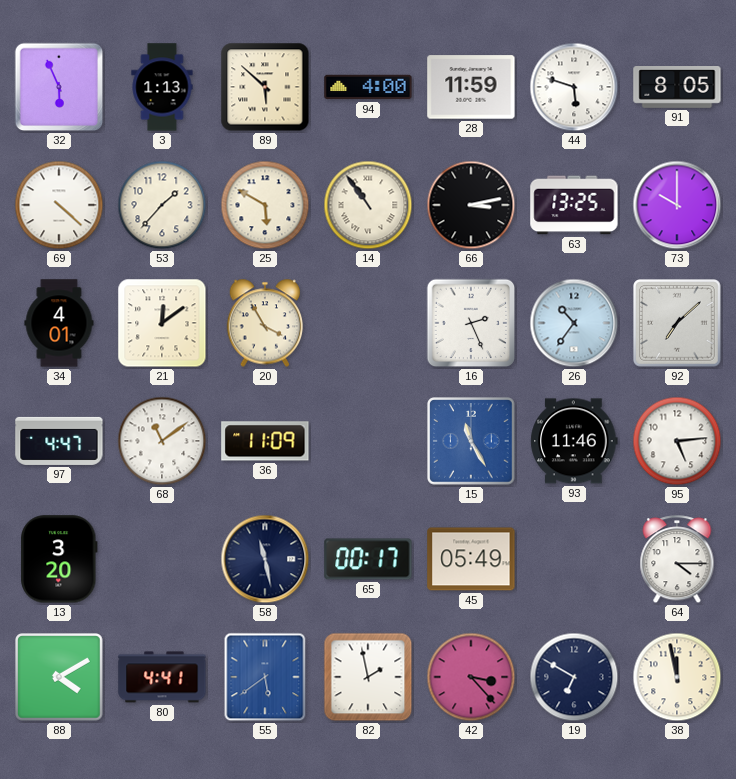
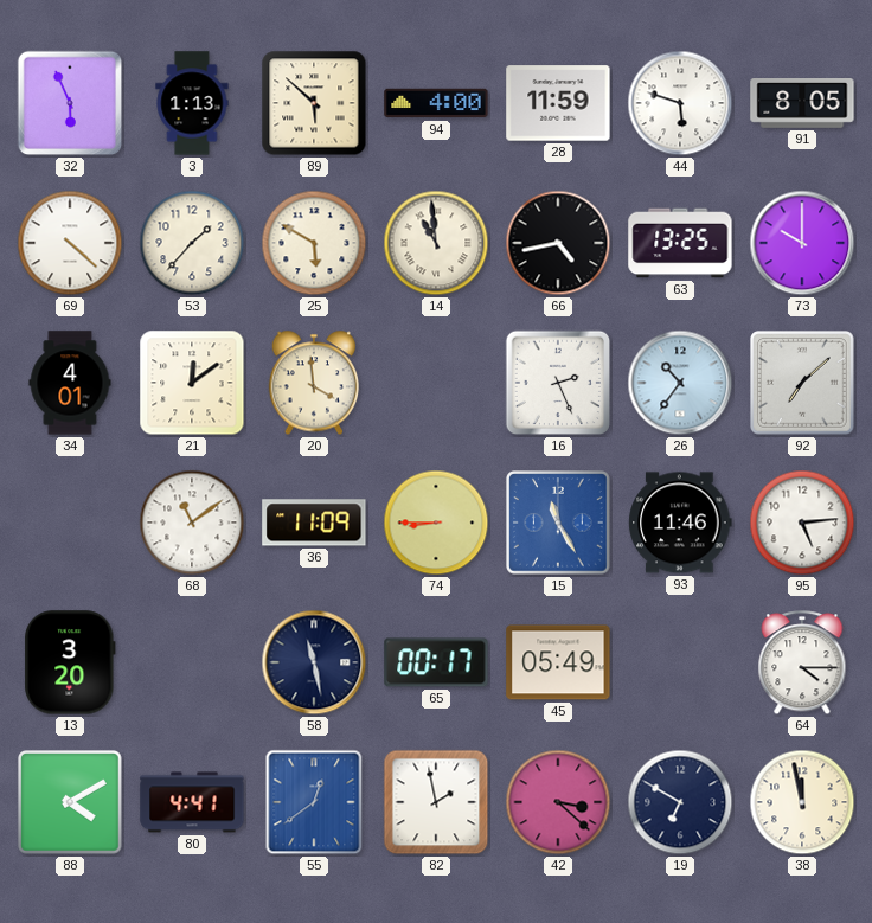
14: 10:54 -> 10:59
66: 3:13 -> 4:43
20: 3:55 -> 3:59
97: 4:47 -> none
74: none -> 8:45
55: 5:39 -> 12:39
42: 3:23 -> 3:22
